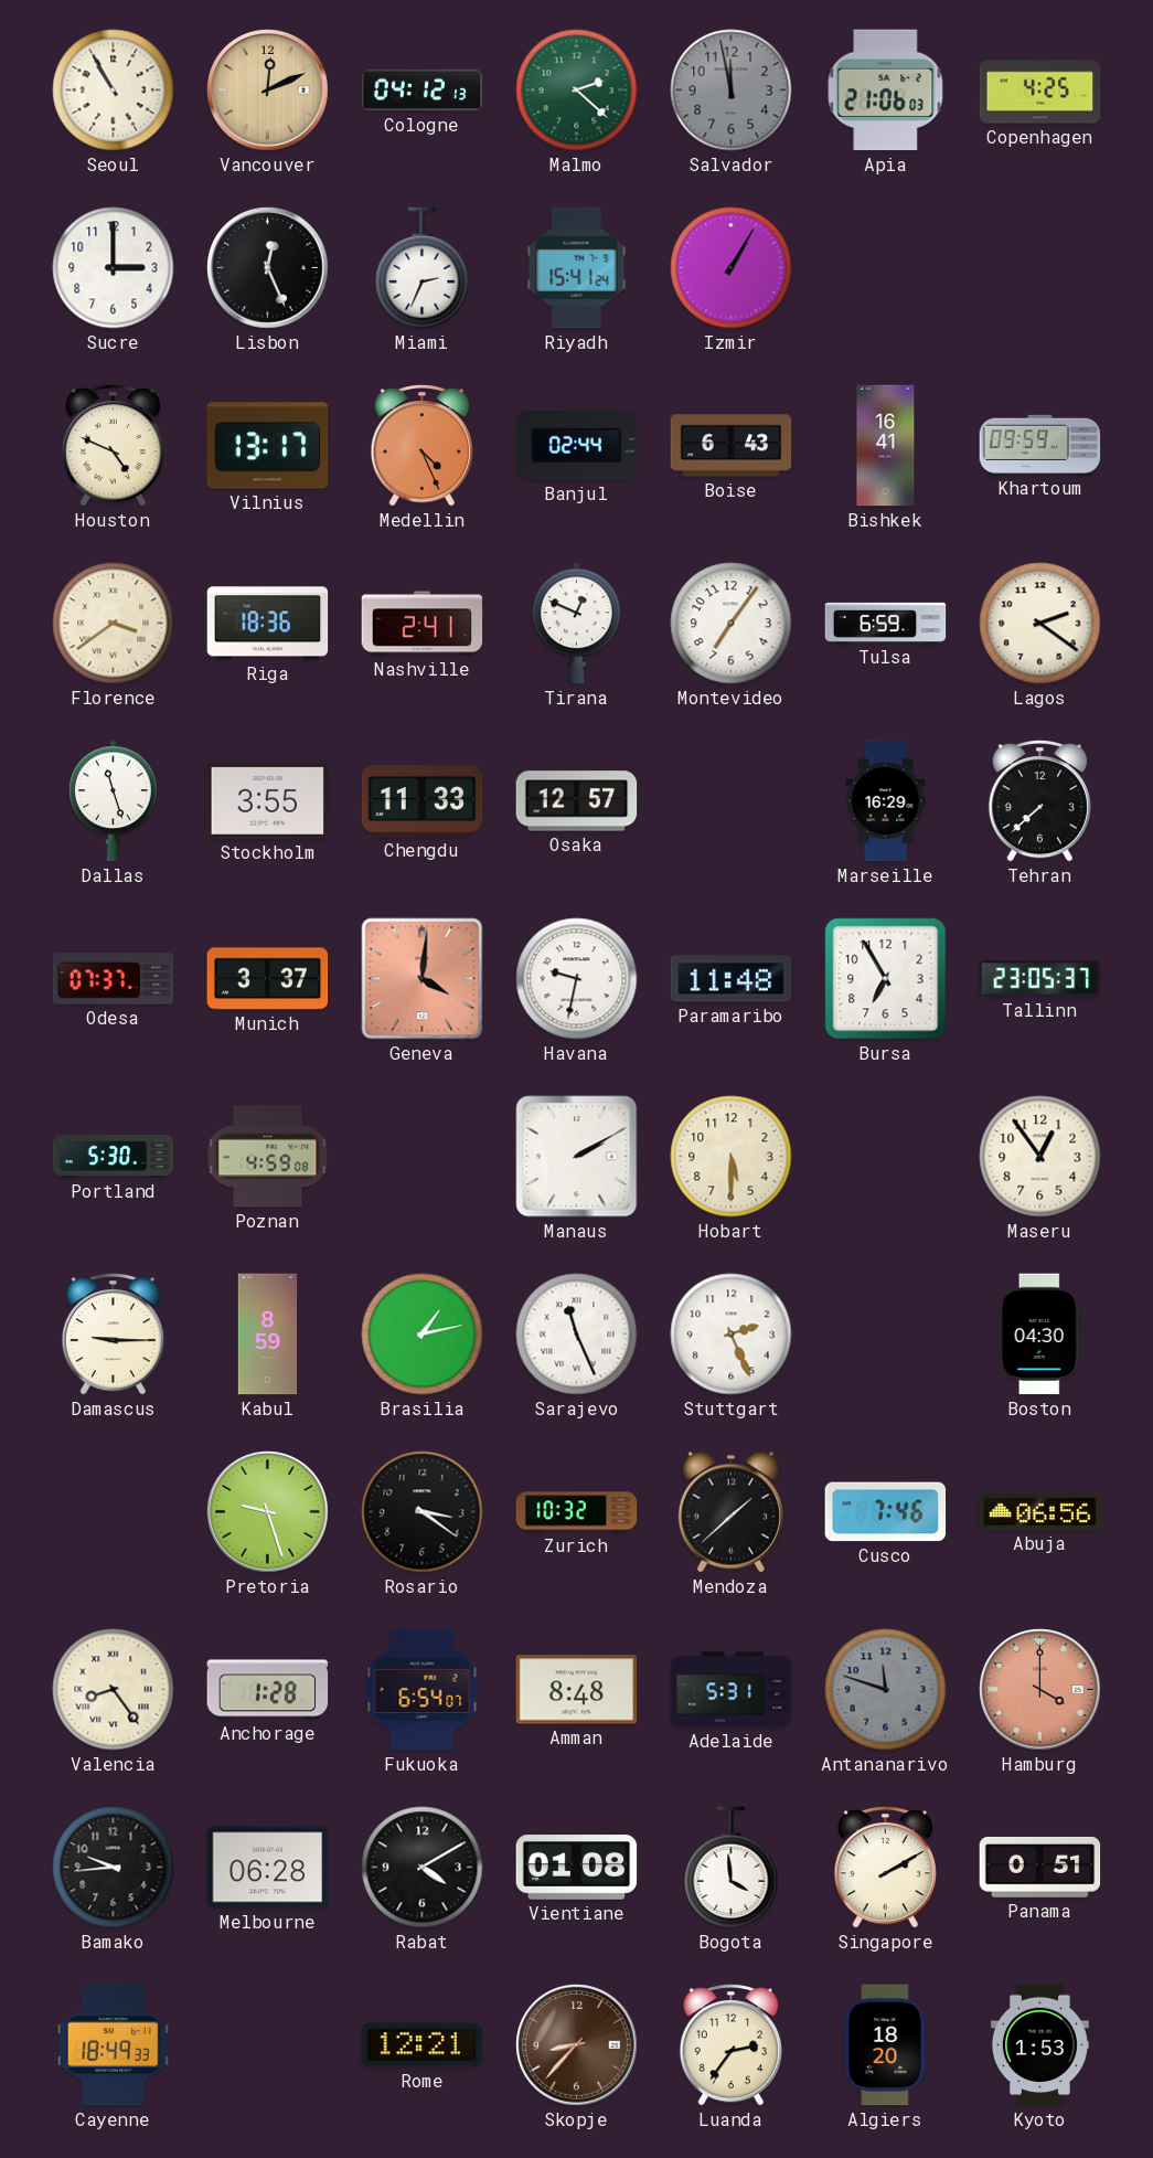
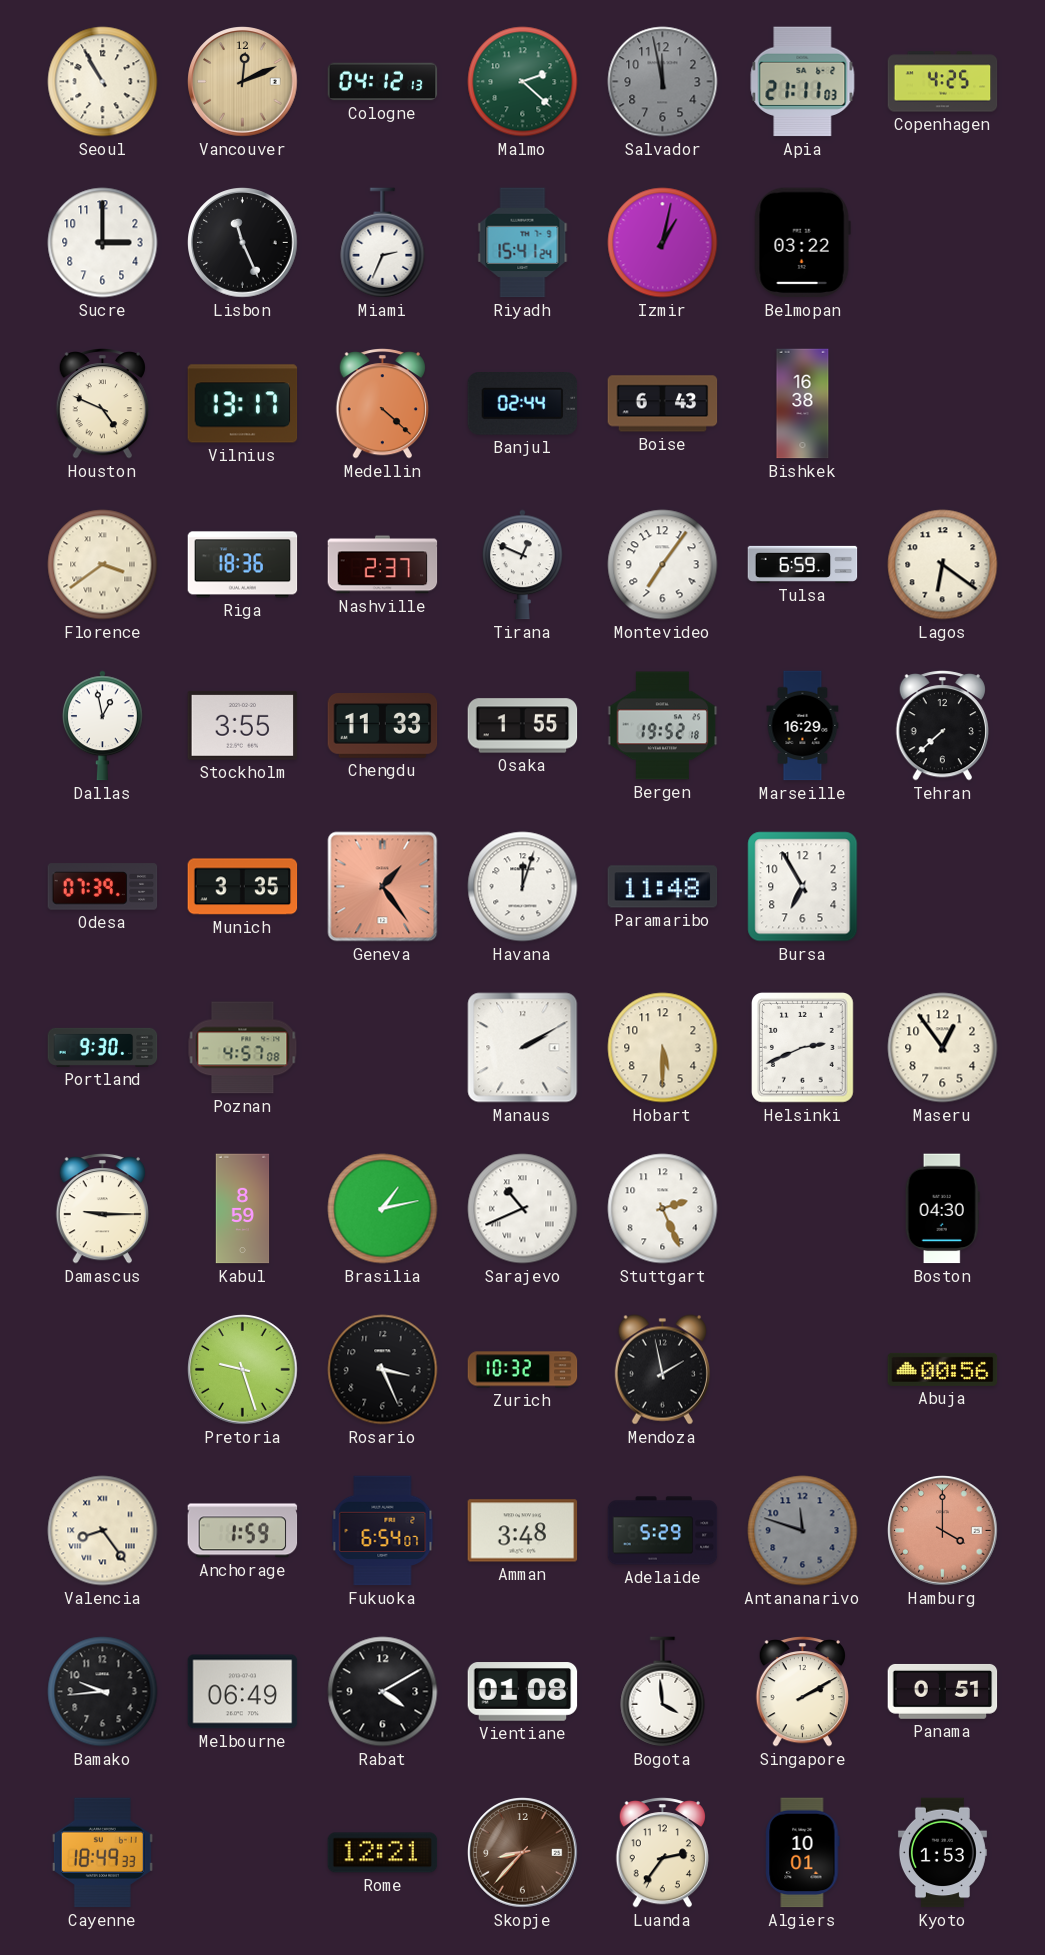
Apia: 21:06 -> 21:11
Lisbon: 12:26 -> 11:26
Izmir: 1:05 -> 1:02
Belmopan: none -> 03:22
Medellin: 4:26 -> 4:22
Bishkek: 16:41 -> 16:38
Khartoum: 09:59 -> none
Nashville: 2:41 -> 2:37
Lagos: 2:21 -> 6:21
Dallas: 11:27 -> 12:58
Osaka: 12:57 -> 1:55
Bergen: none -> 19:52
Odesa: 07:37 -> 07:39
Munich: 3:37 -> 3:35
Geneva: 4:01 -> 1:24
Havana: 9:32 -> 12:03
Tallinn: 23:05 -> none
Portland: 5:30 -> 9:30
Poznan: 4:59 -> 4:57
Helsinki: none -> 2:41
Sarajevo: 11:26 -> 10:41
Rosario: 3:21 -> 3:26
Mendoza: 1:38 -> 1:58
Cusco: 7:46 -> none
Abuja: 06:56 -> 00:56
Anchorage: 1:28 -> 1:59
Amman: 8:48 -> 3:48
Adelaide: 5:31 -> 5:29
Melbourne: 06:28 -> 06:49
Algiers: 18:20 -> 10:01
